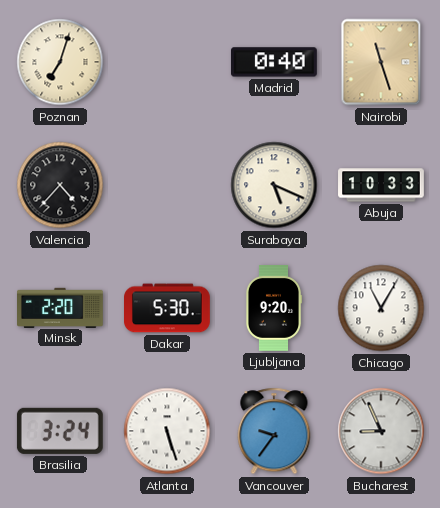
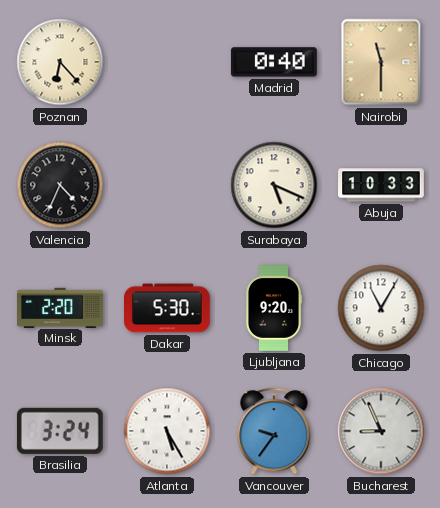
Poznan: 7:03 -> 6:23
Nairobi: 11:27 -> 11:30
Valencia: 4:37 -> 4:34
Atlanta: 5:27 -> 5:25
